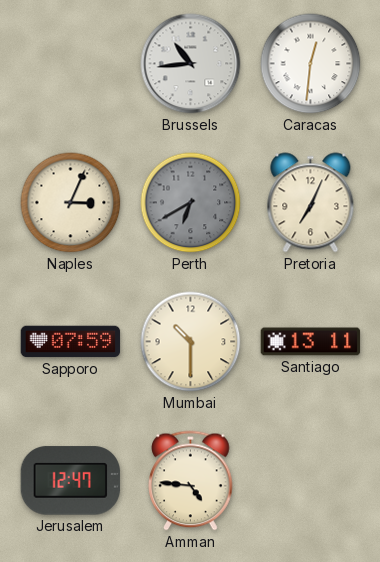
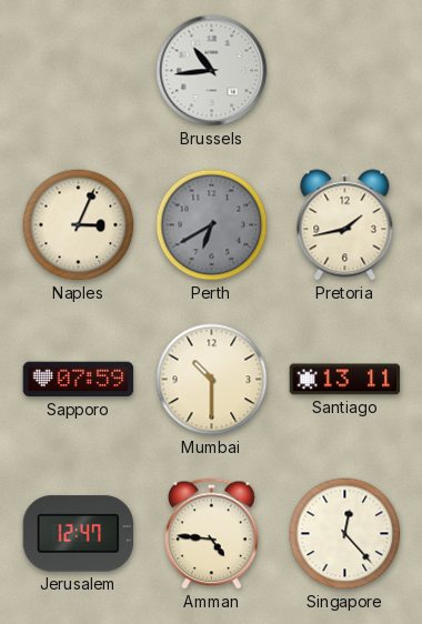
Caracas: 12:31 -> none
Pretoria: 7:04 -> 1:43
Singapore: none -> 12:23
